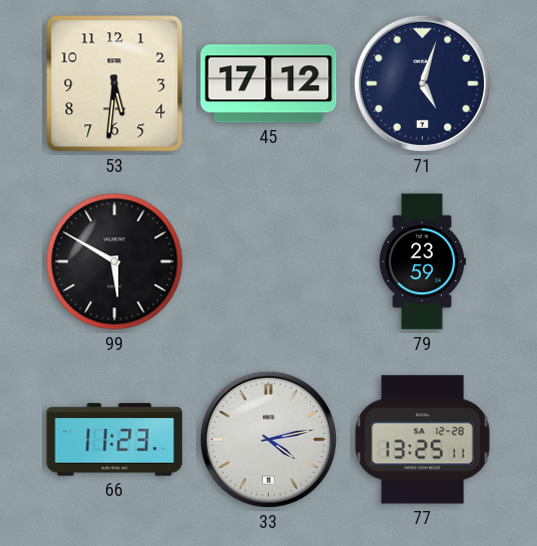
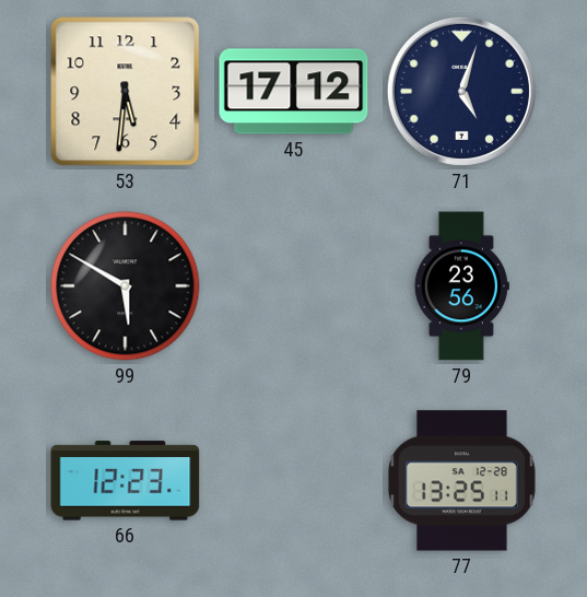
79: 23:59 -> 23:56
66: 11:23 -> 12:23
33: 4:13 -> none
